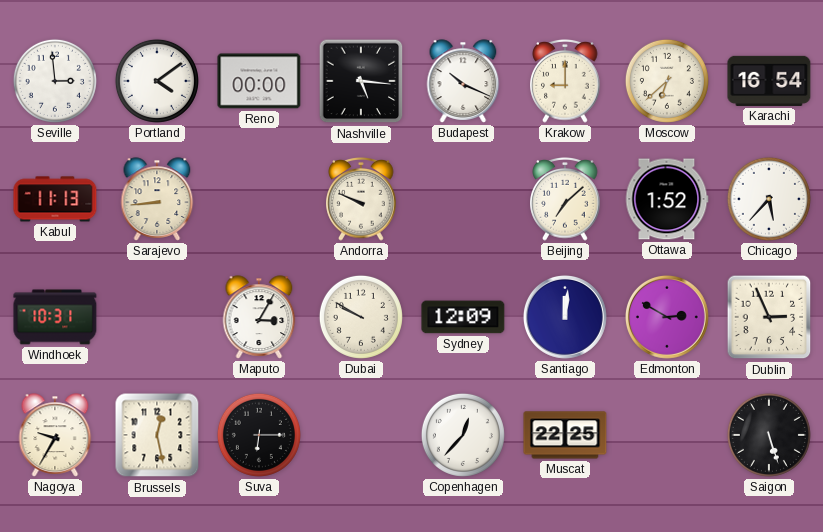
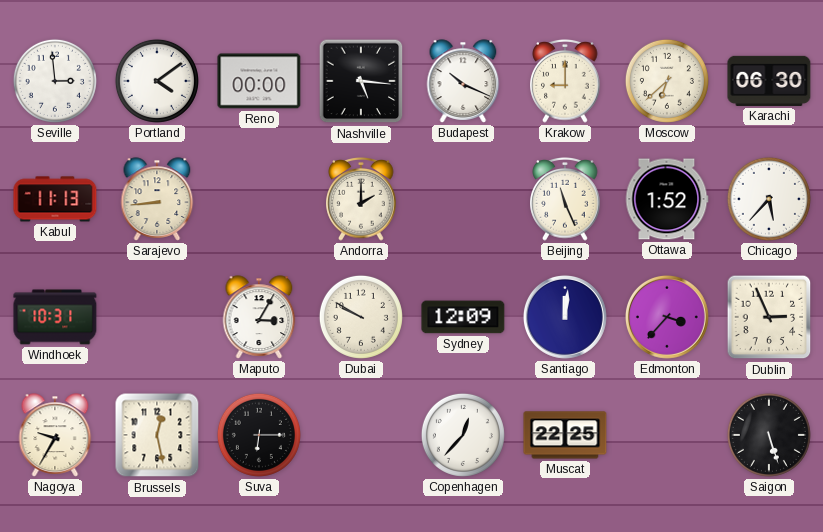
Karachi: 16:54 -> 06:30
Andorra: 9:49 -> 2:00
Beijing: 7:08 -> 11:26
Edmonton: 2:50 -> 3:37
